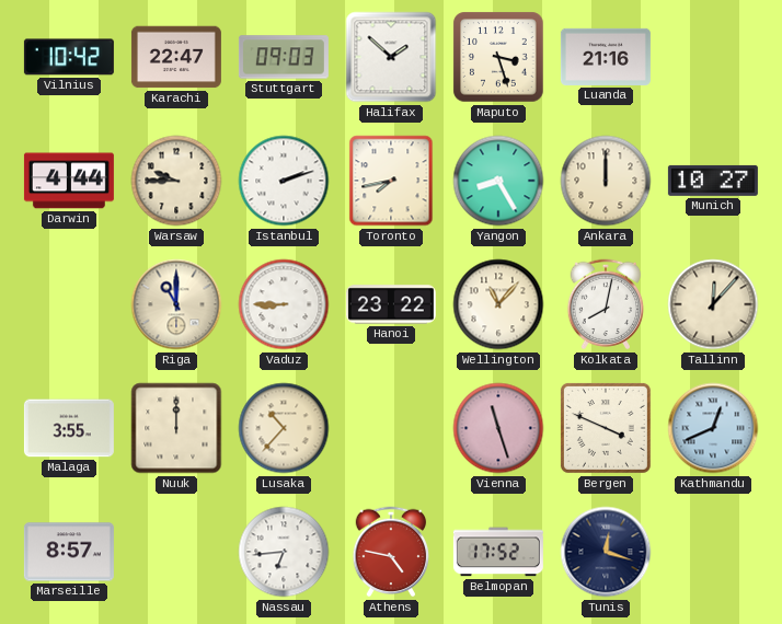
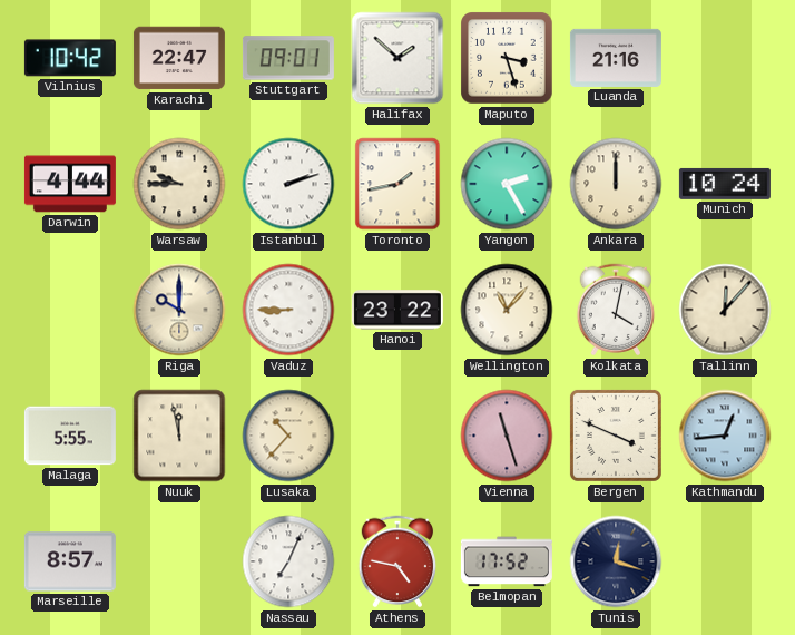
Stuttgart: 09:03 -> 09:01
Toronto: 7:43 -> 1:43
Yangon: 8:25 -> 2:25
Munich: 10:27 -> 10:24
Riga: 11:00 -> 10:00
Kolkata: 8:02 -> 4:02
Malaga: 3:55 -> 5:55
Nuuk: 12:00 -> 11:58
Kathmandu: 12:41 -> 12:44
Nassau: 6:44 -> 7:04
